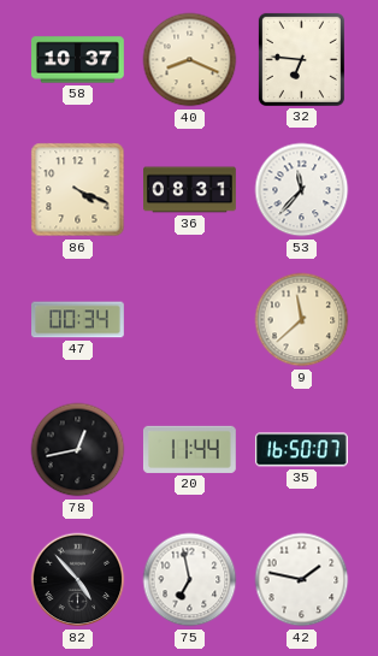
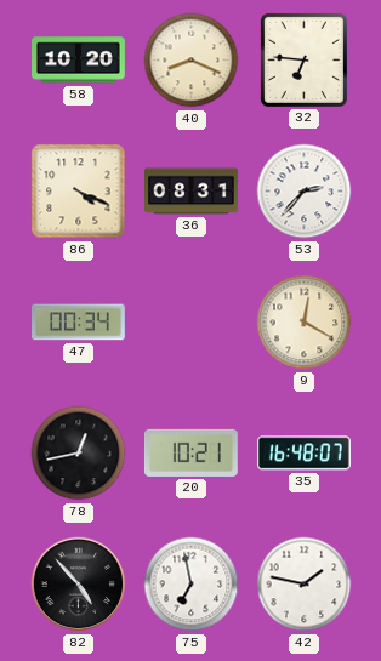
58: 10:37 -> 10:20
53: 11:37 -> 2:37
9: 11:38 -> 12:20
20: 11:44 -> 10:21
35: 16:50 -> 16:48
